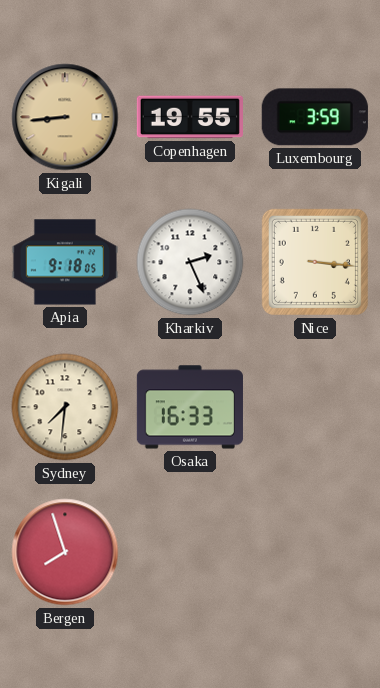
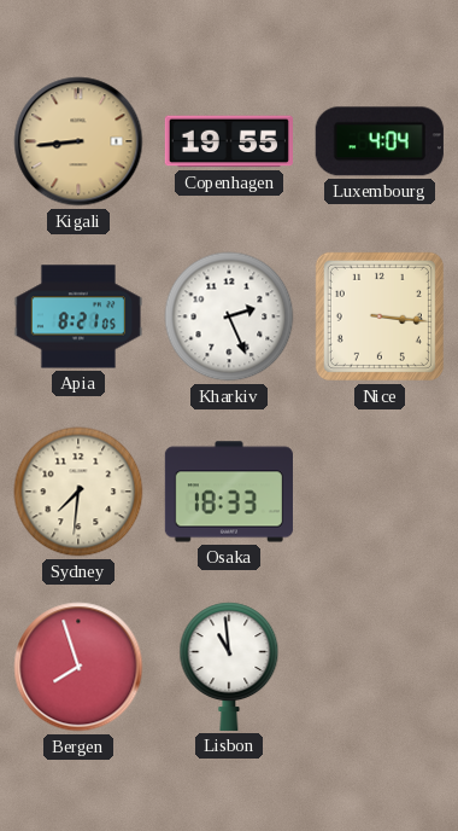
Luxembourg: 3:59 -> 4:04
Apia: 9:18 -> 8:21
Osaka: 16:33 -> 18:33
Lisbon: none -> 10:59
